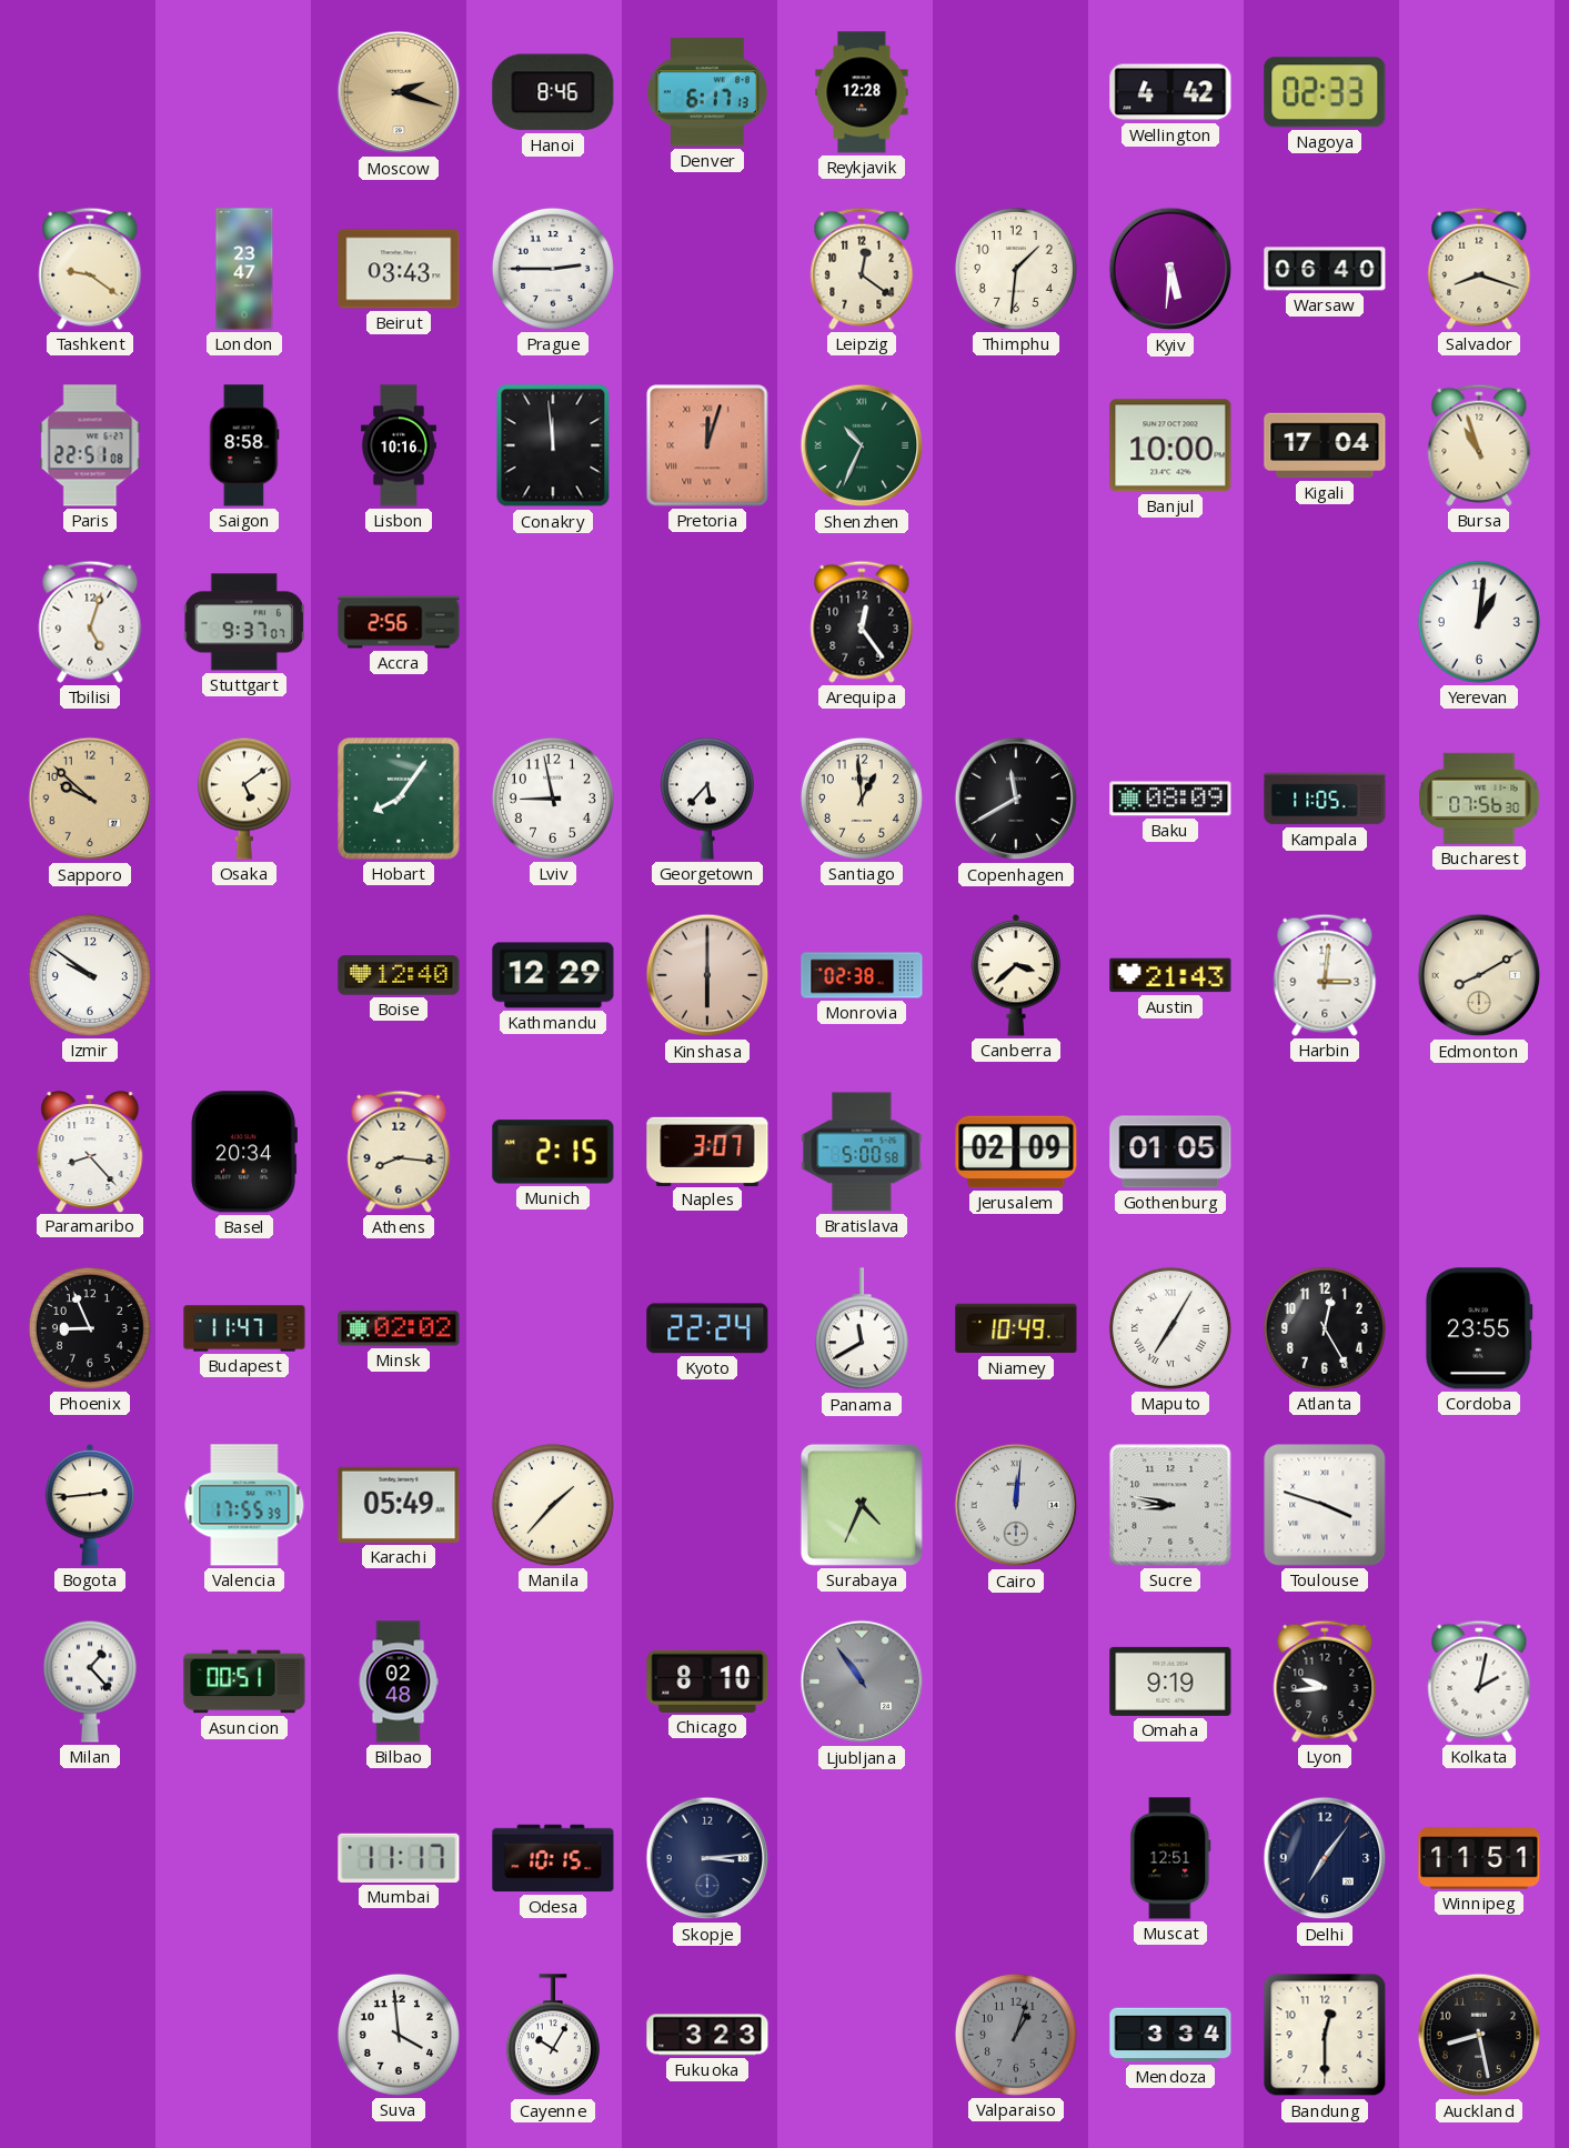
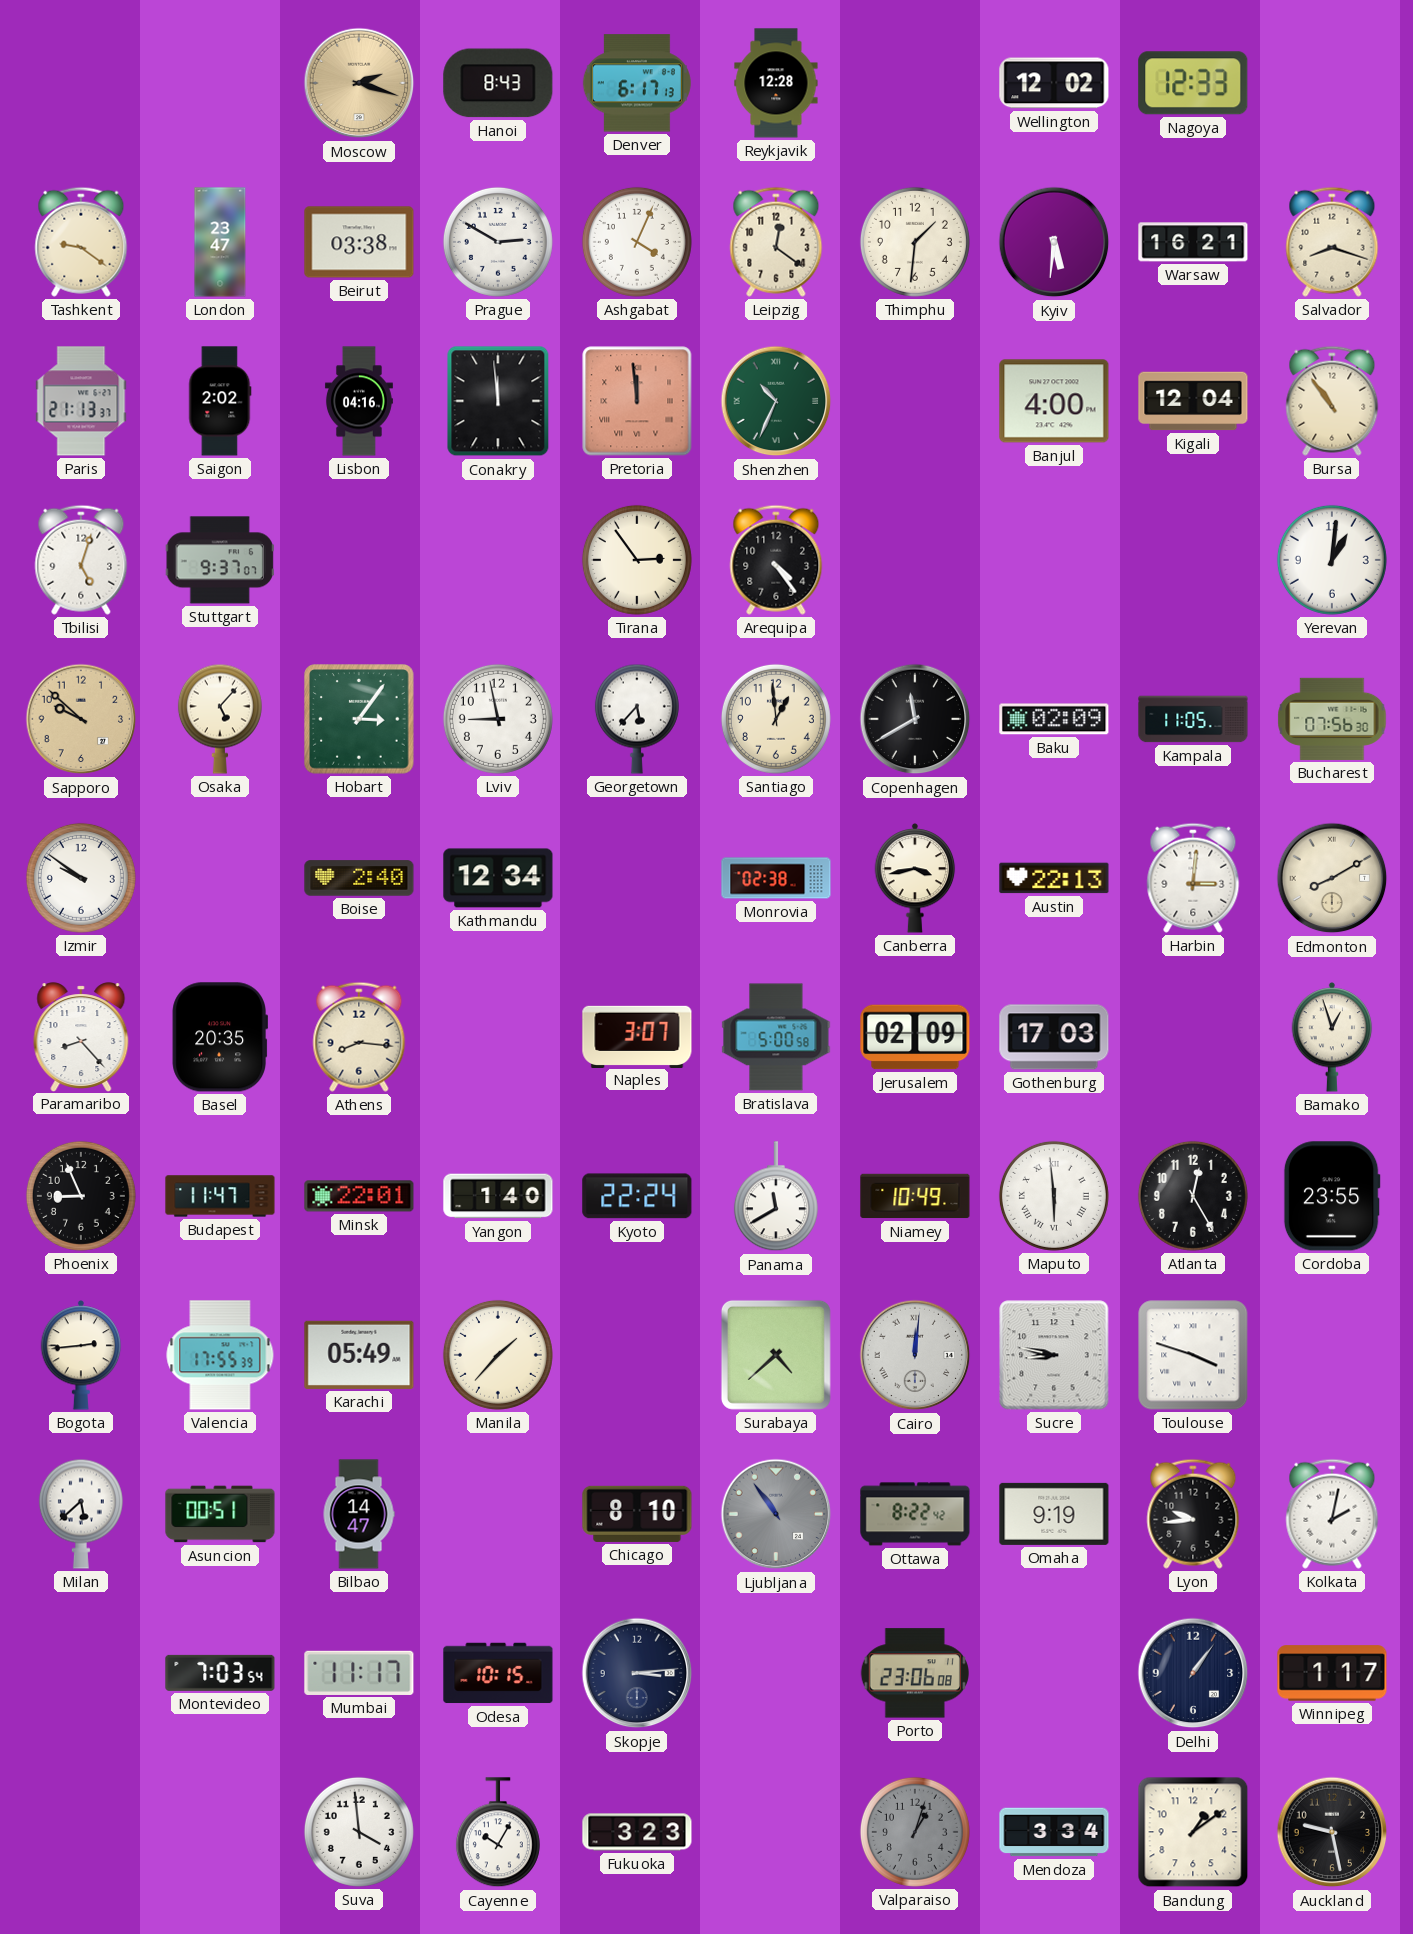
Hanoi: 8:46 -> 8:43
Wellington: 4:42 -> 12:02
Nagoya: 02:33 -> 12:33
Beirut: 03:43 -> 03:38
Prague: 2:45 -> 2:50
Ashgabat: none -> 4:04
Warsaw: 06:40 -> 16:21
Paris: 22:51 -> 21:13
Saigon: 8:58 -> 2:02
Lisbon: 10:16 -> 04:16
Pretoria: 12:03 -> 11:59
Banjul: 10:00 -> 4:00
Kigali: 17:04 -> 12:04
Bursa: 10:57 -> 10:54
Accra: 2:56 -> none
Tirana: none -> 2:54
Arequipa: 12:24 -> 4:24
Osaka: 5:09 -> 5:07
Hobart: 8:06 -> 3:06
Baku: 08:09 -> 02:09
Boise: 12:40 -> 2:40
Kathmandu: 12:29 -> 12:34
Kinshasa: 6:00 -> none
Canberra: 3:38 -> 3:43
Austin: 21:43 -> 22:13
Basel: 20:34 -> 20:35
Munich: 2:15 -> none
Gothenburg: 01:05 -> 17:03
Bamako: none -> 12:57
Minsk: 02:02 -> 22:01
Yangon: none -> 1:40
Maputo: 7:05 -> 5:59
Surabaya: 4:34 -> 4:38
Milan: 1:23 -> 5:38
Bilbao: 02:48 -> 14:47
Ottawa: none -> 8:22
Montevideo: none -> 7:03
Porto: none -> 23:06
Muscat: 12:51 -> none
Delhi: 7:06 -> 1:06
Winnipeg: 11:51 -> 1:17
Bandung: 12:30 -> 1:09
Auckland: 8:28 -> 9:28
